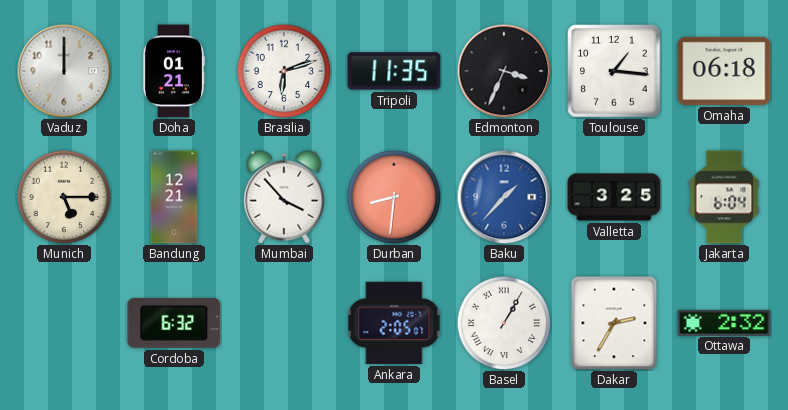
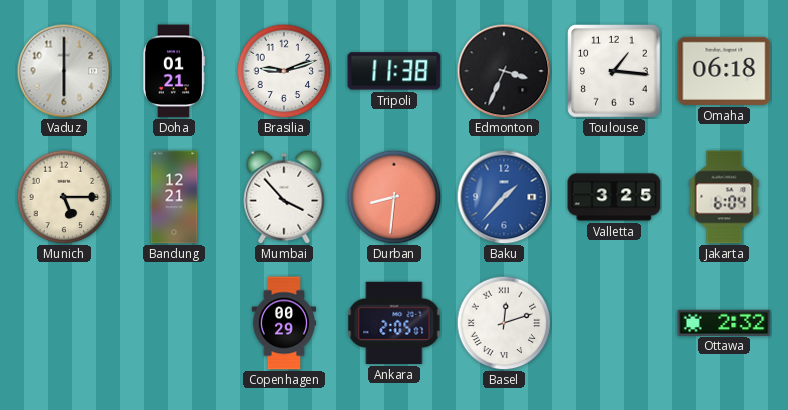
Vaduz: 12:00 -> 6:00
Brasilia: 6:12 -> 9:12
Tripoli: 11:35 -> 11:38
Cordoba: 6:32 -> none
Copenhagen: none -> 00:29
Basel: 1:05 -> 12:12
Dakar: 2:35 -> none
